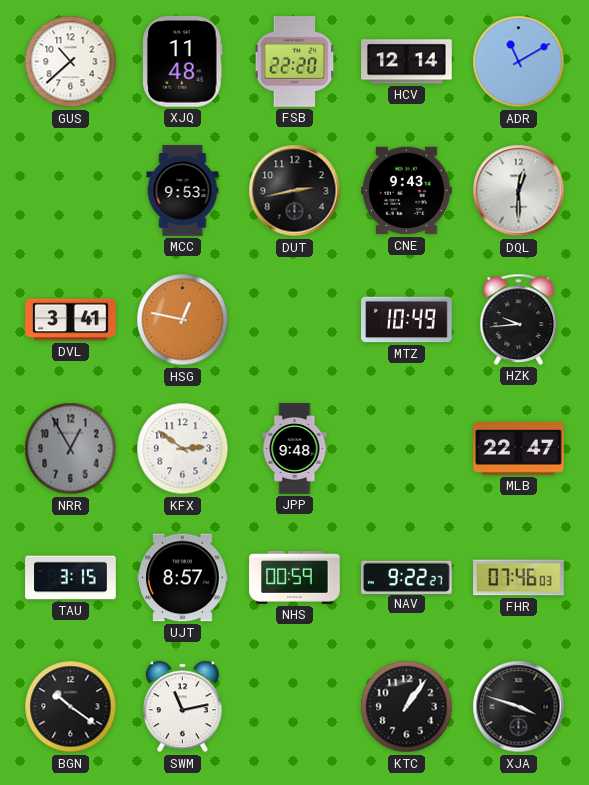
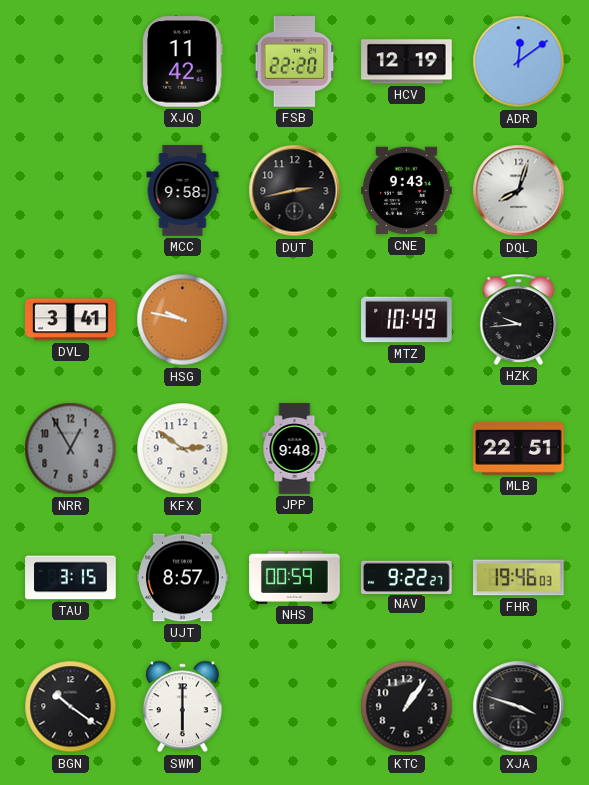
GUS: 10:38 -> none
XJQ: 11:48 -> 11:42
HCV: 12:14 -> 12:19
ADR: 11:10 -> 12:09
MCC: 9:53 -> 9:58
DQL: 12:30 -> 8:03
HSG: 12:47 -> 9:47
MLB: 22:47 -> 22:51
FHR: 07:46 -> 19:46
SWM: 11:13 -> 6:00
